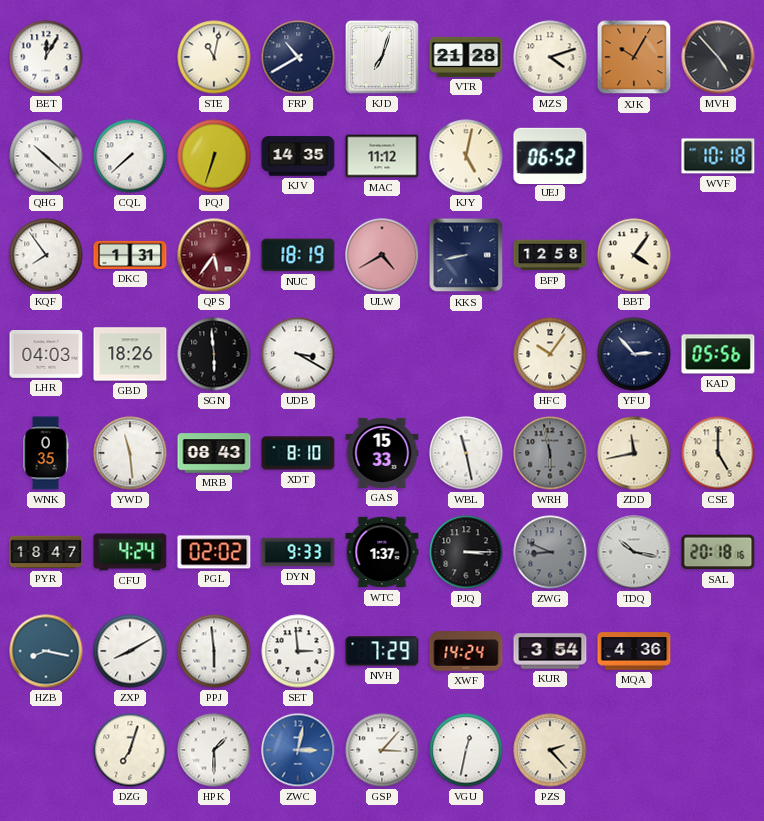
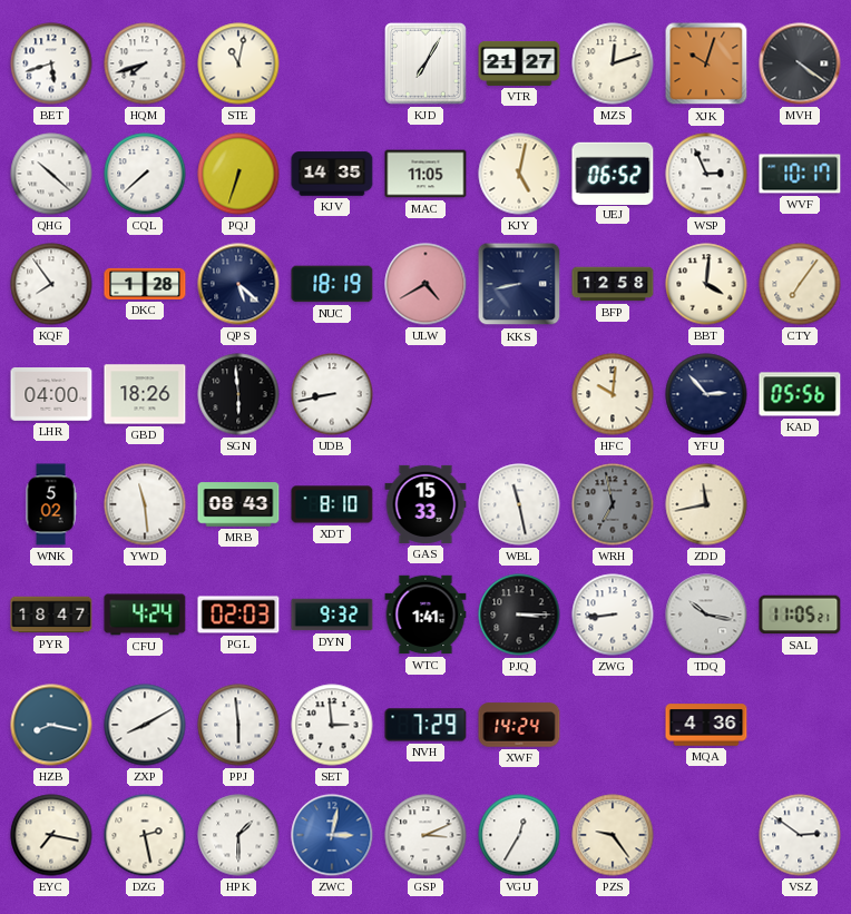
BET: 12:05 -> 5:42
HQM: none -> 7:42
FRP: 10:40 -> none
KJD: 7:03 -> 7:05
VTR: 21:28 -> 21:27
MZS: 4:12 -> 12:12
XJK: 10:05 -> 10:03
MVH: 4:53 -> 4:21
MAC: 11:12 -> 11:05
WSP: none -> 2:56
WVF: 10:18 -> 10:17
DKC: 1:31 -> 1:28
QPS: 5:36 -> 5:22
QPS dial: burgundy -> navy
BBT: 4:06 -> 4:01
CTY: none -> 7:06
LHR: 04:03 -> 04:00
UDB: 3:20 -> 8:43
HFC: 10:06 -> 10:01
WNK: 0:35 -> 5:02
WRH: 5:58 -> 6:58
CSE: 5:00 -> none
PGL: 02:02 -> 02:03
DYN: 9:33 -> 9:32
WTC: 1:37 -> 1:41
ZWG: 8:49 -> 8:44
ZWG dial: grey -> white
SAL: 20:18 -> 11:05
KUR: 3:54 -> none
EYC: none -> 7:17
DZG: 7:03 -> 2:28
GSP: 3:07 -> 3:11
VGU: 12:32 -> 12:35
PZS: 2:23 -> 9:24
VSZ: none -> 2:51
